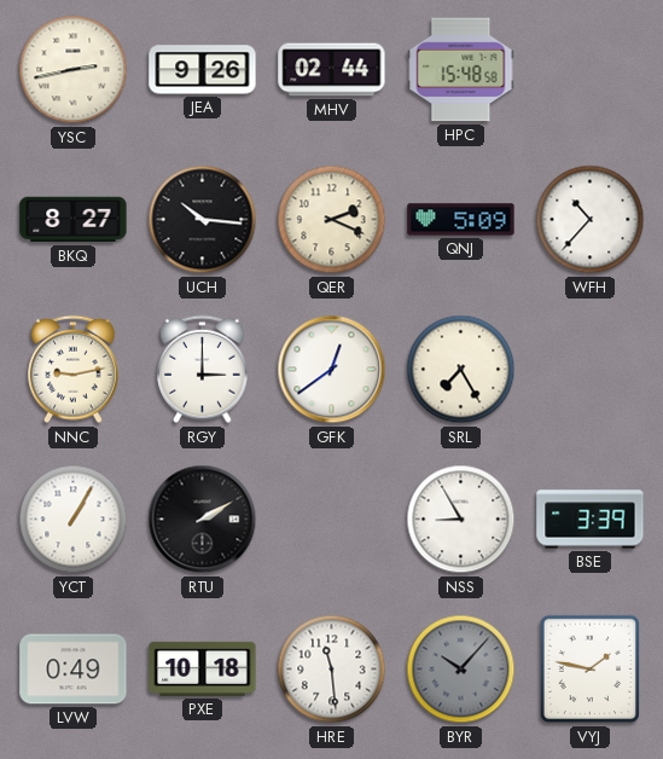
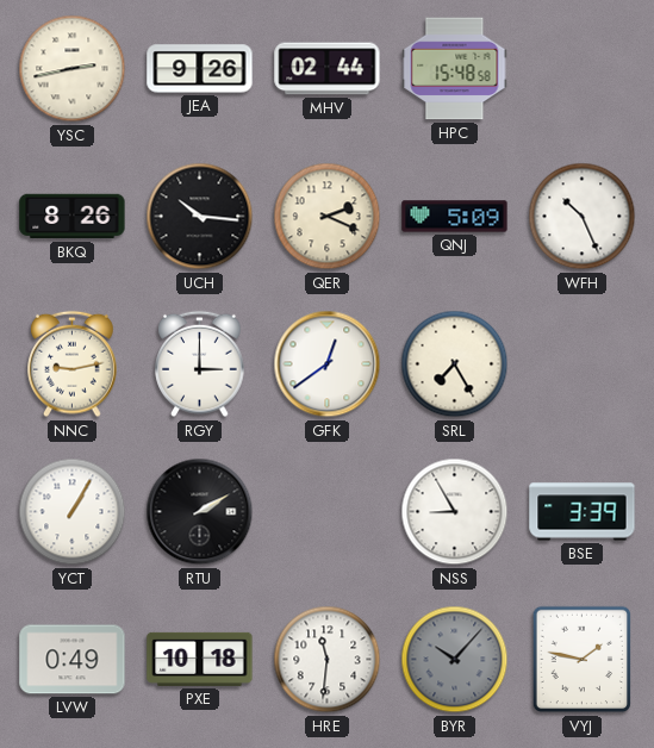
BKQ: 8:27 -> 8:26
WFH: 10:37 -> 10:26
HRE: 11:29 -> 11:31
